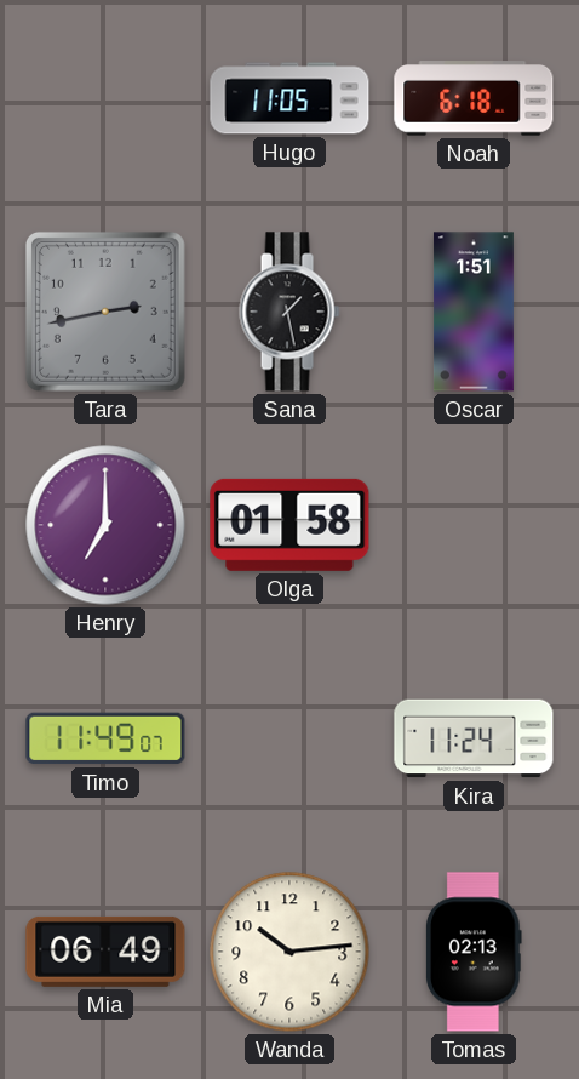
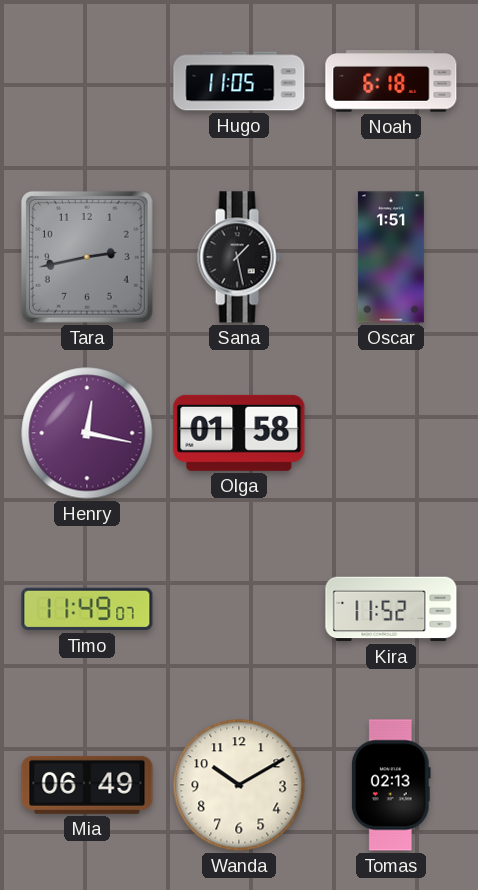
Henry: 7:00 -> 12:17
Kira: 11:24 -> 11:52
Wanda: 10:14 -> 10:10
